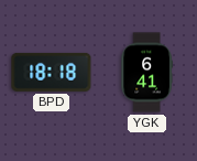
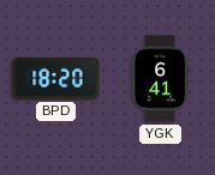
BPD: 18:18 -> 18:20
